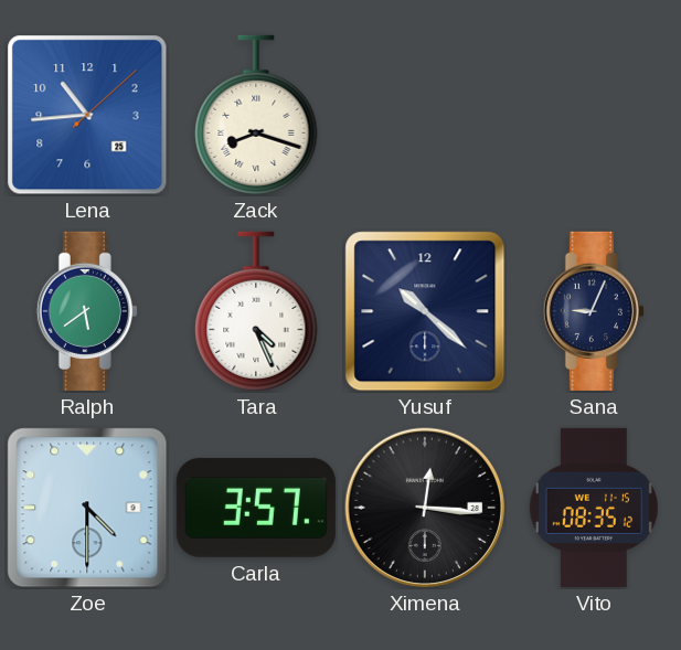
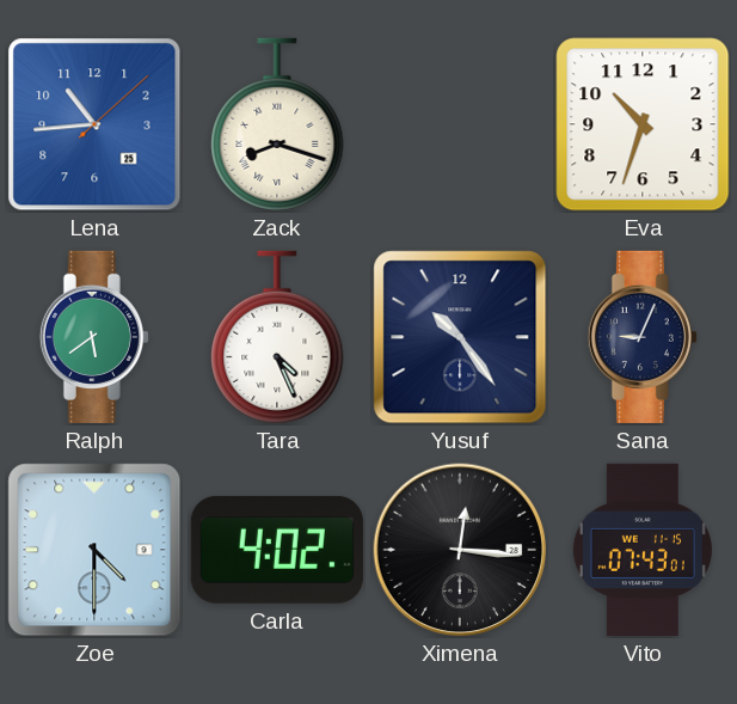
Eva: none -> 10:33
Yusuf: 10:22 -> 10:24
Carla: 3:57 -> 4:02
Vito: 08:35 -> 07:43
